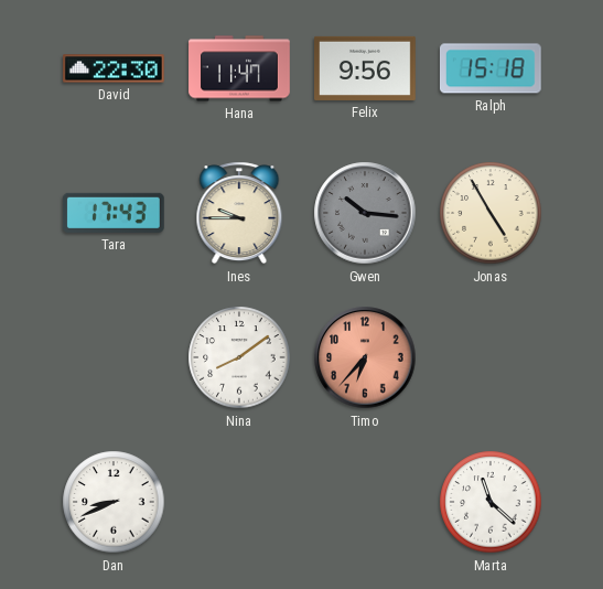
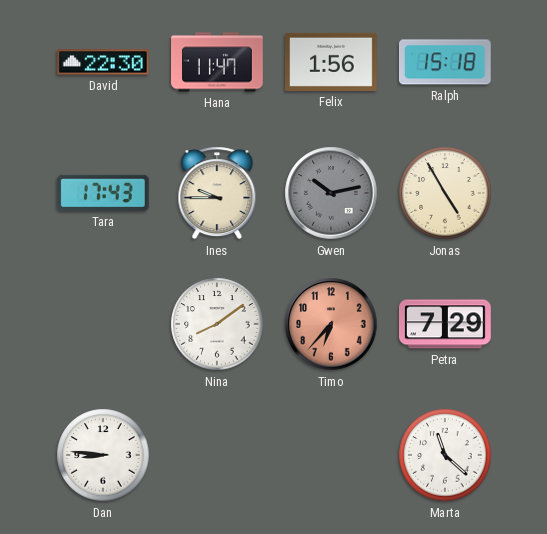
Felix: 9:56 -> 1:56
Gwen: 10:16 -> 10:13
Petra: none -> 7:29
Dan: 8:41 -> 8:46
